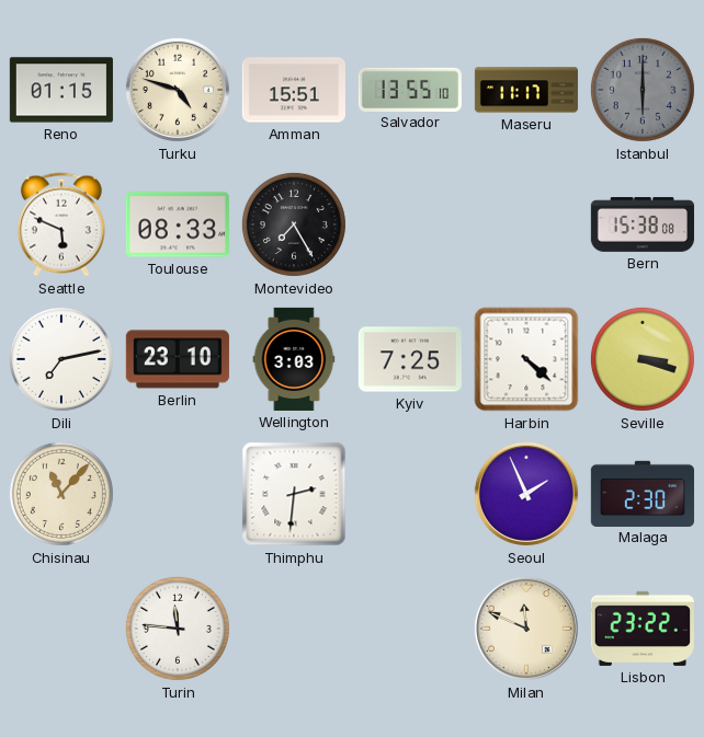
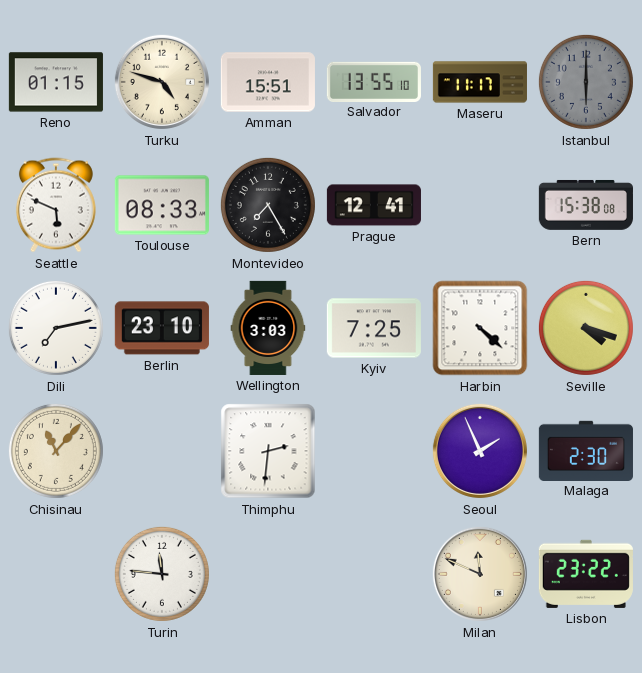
Prague: none -> 12:41
Seville: 3:18 -> 4:18
